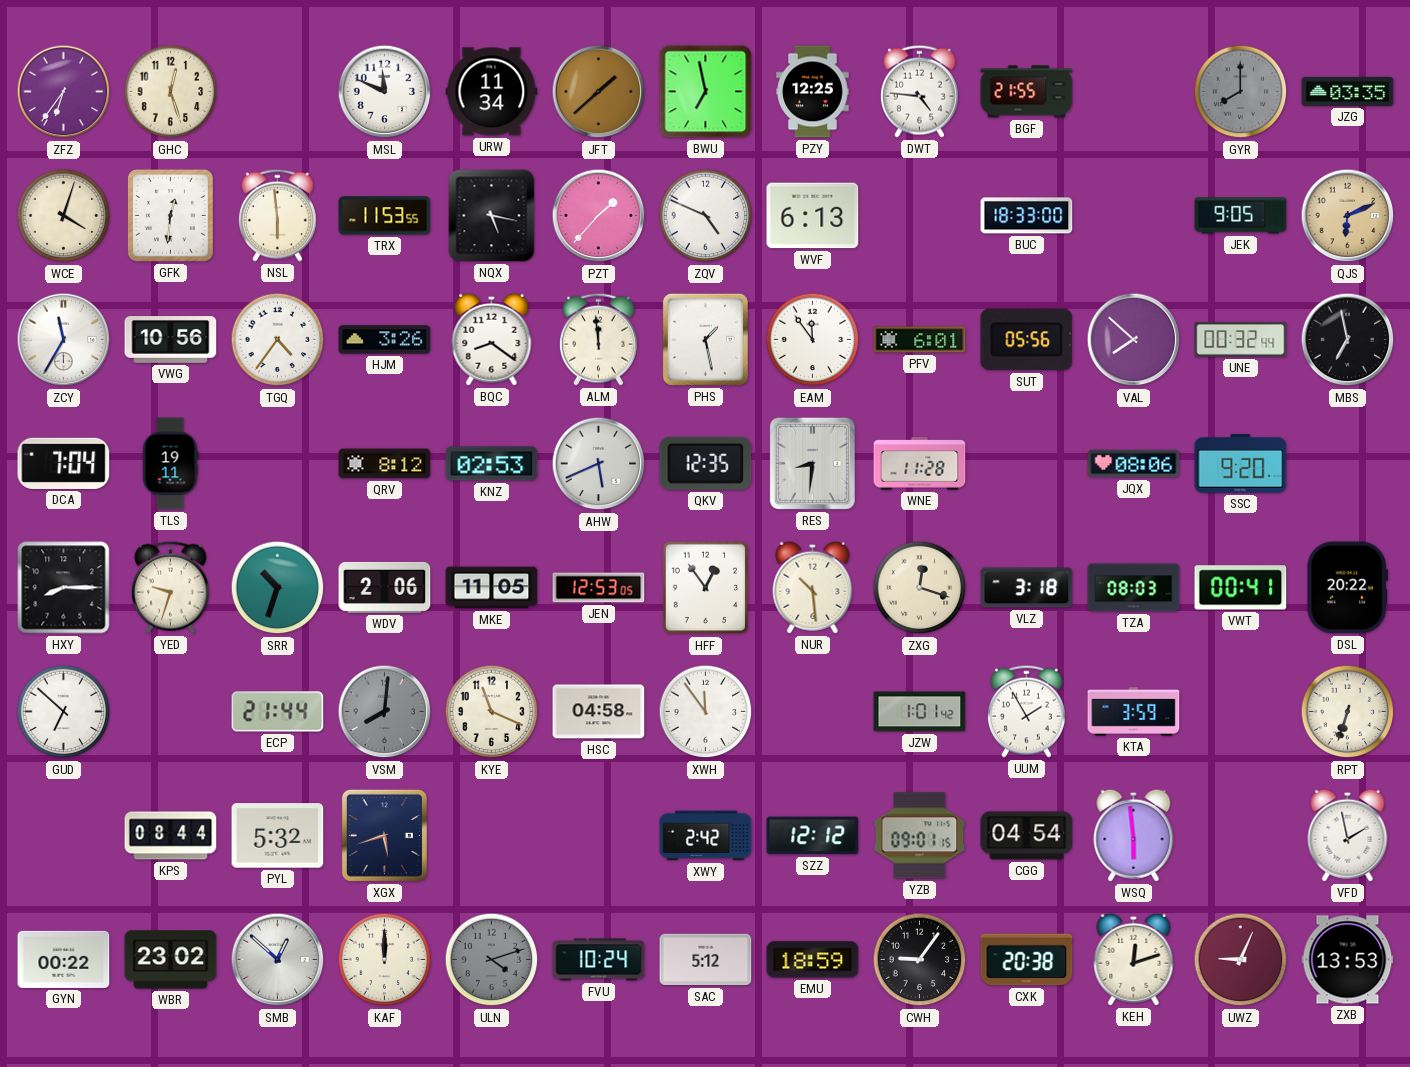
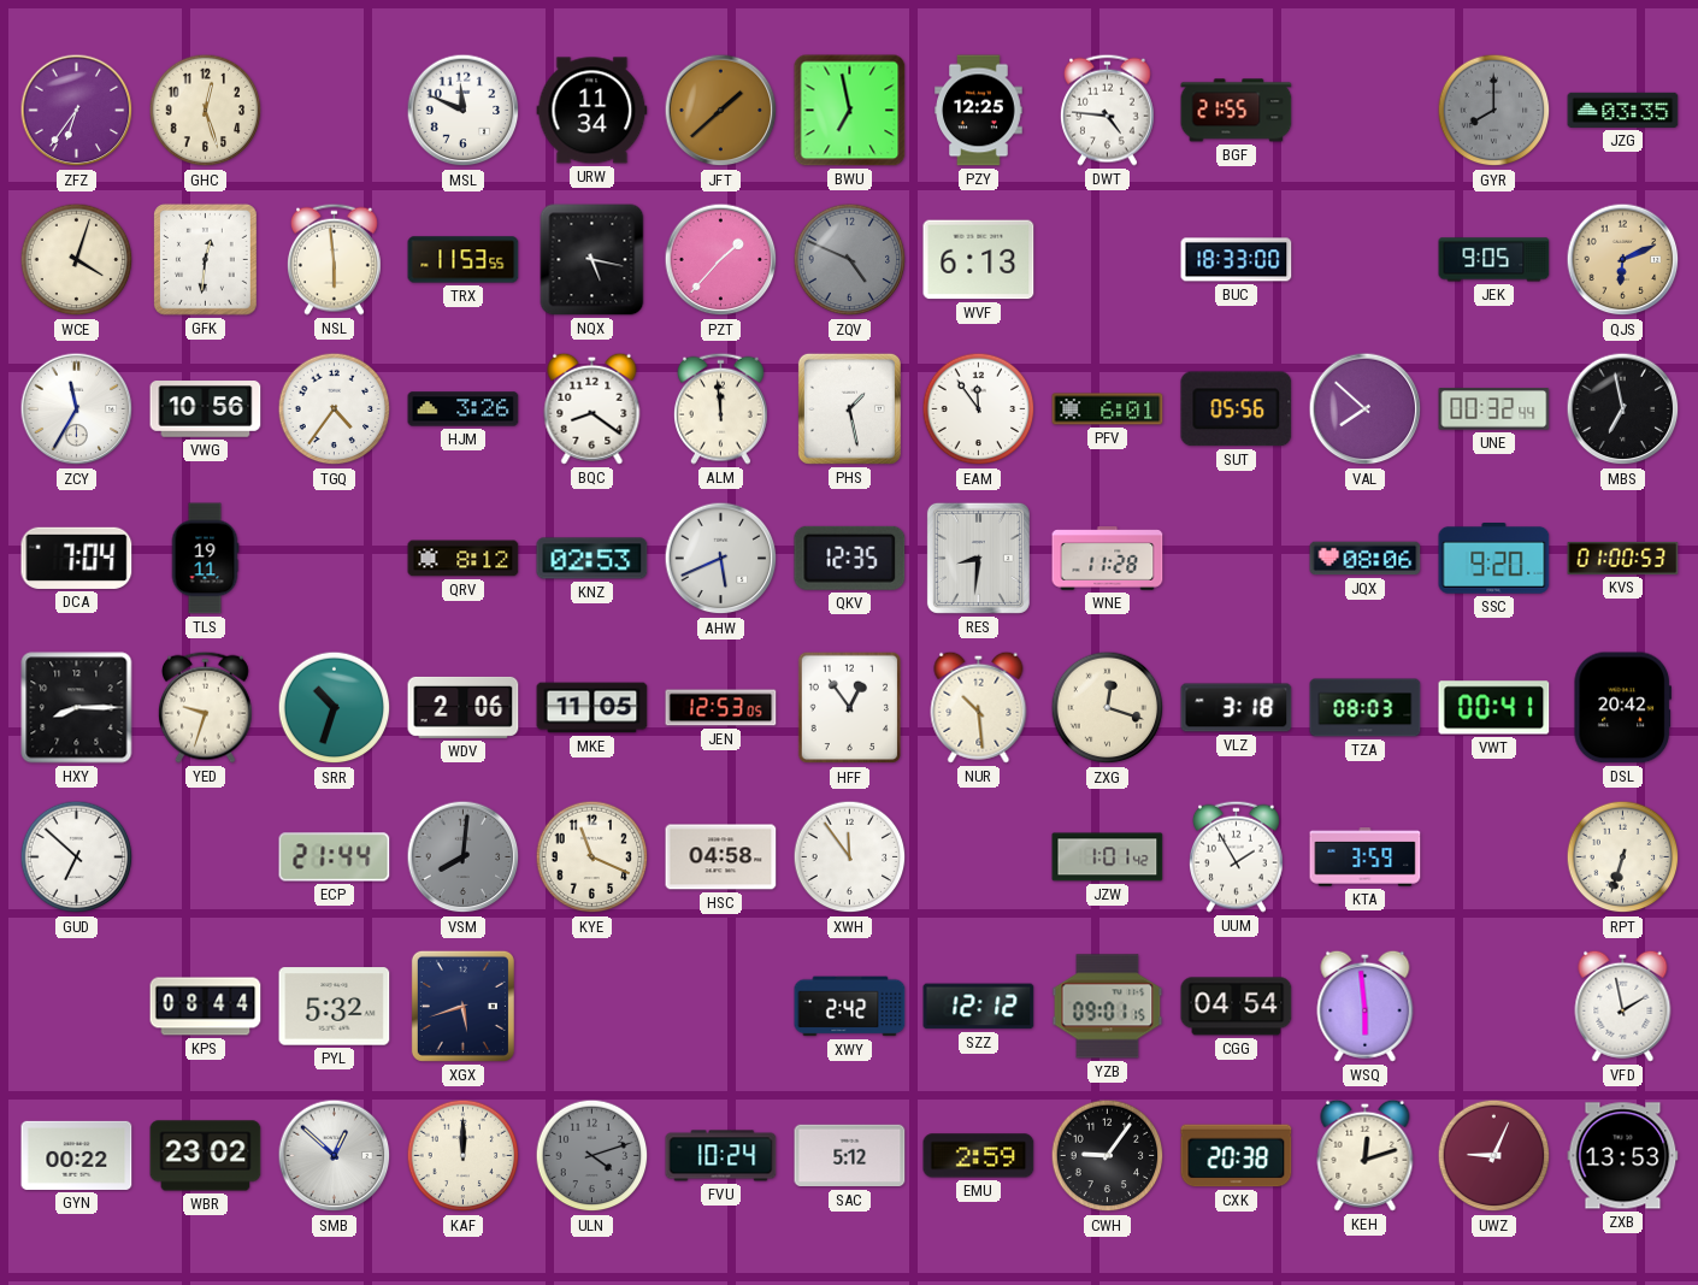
ZQV dial: white -> grey
KVS: none -> 01:00
DSL: 20:22 -> 20:42
EMU: 18:59 -> 2:59
